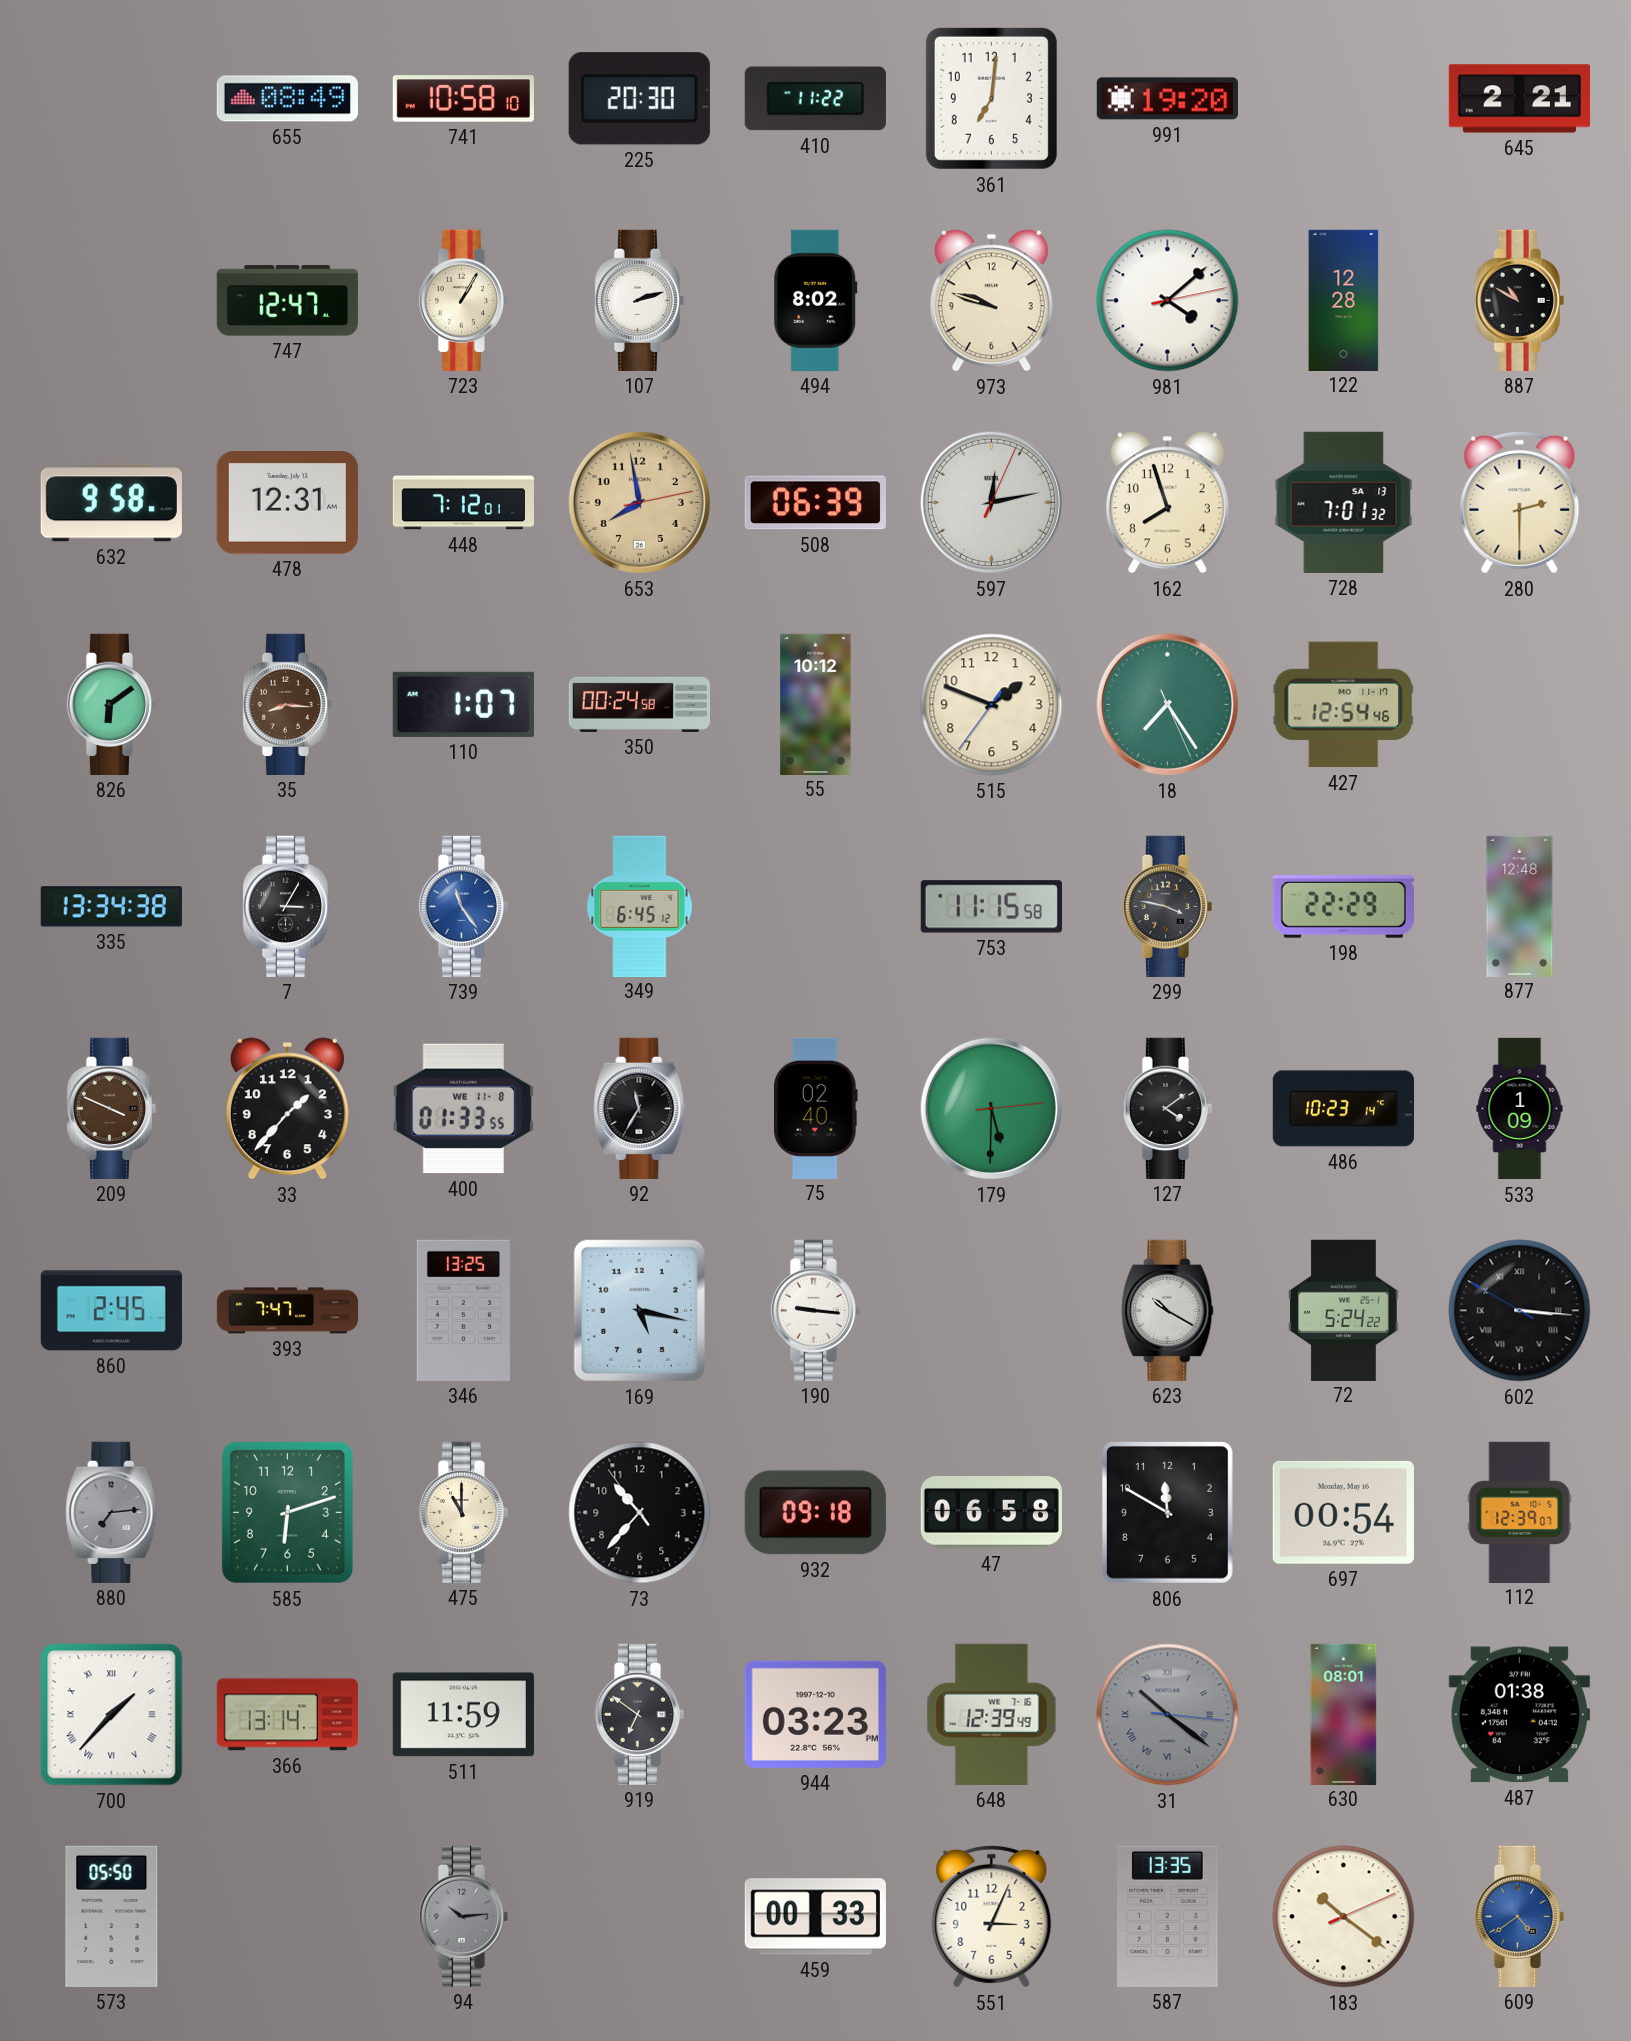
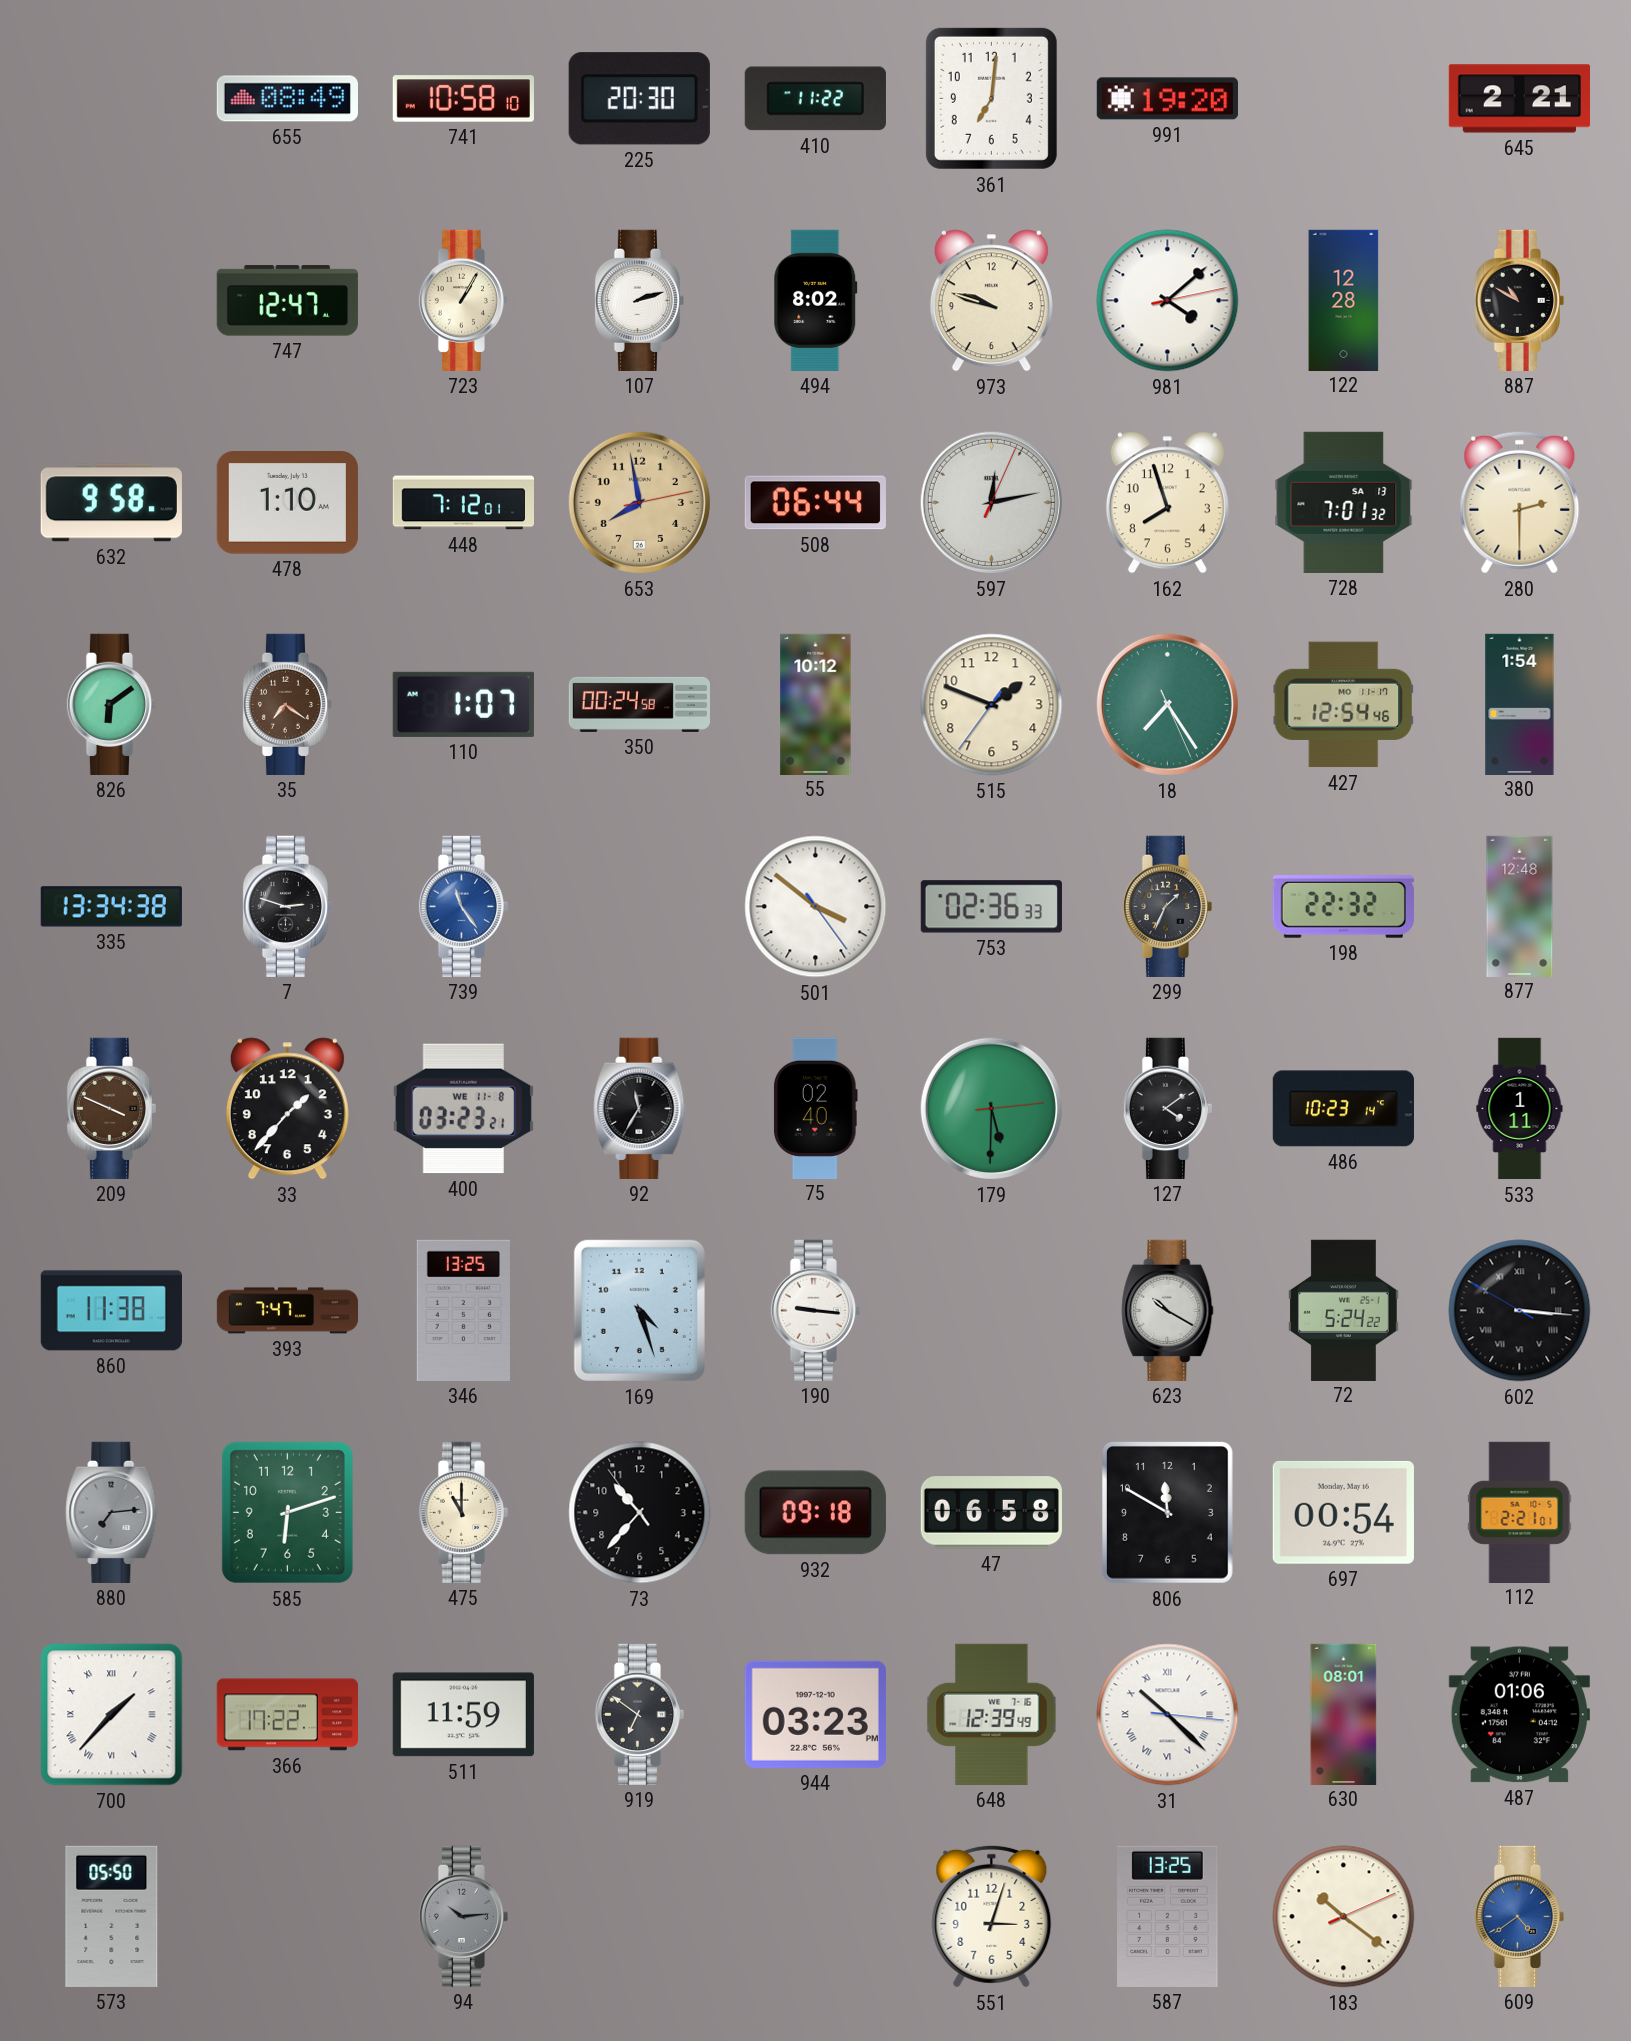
478: 12:31 -> 1:10
508: 06:39 -> 06:44
35: 8:16 -> 7:21
380: none -> 1:54
7: 3:05 -> 2:48
349: 6:45 -> none
501: none -> 3:51
753: 11:15 -> 02:36
299: 3:47 -> 1:34
198: 22:29 -> 22:32
400: 01:33 -> 03:23
533: 1:09 -> 1:11
860: 2:45 -> 11:38
169: 5:17 -> 4:27
112: 12:39 -> 2:21
366: 13:14 -> 17:22
31: 10:21 -> 10:22
31 dial: grey -> white
487: 01:38 -> 01:06
459: 00:33 -> none
551: 3:04 -> 3:03
587: 13:35 -> 13:25
